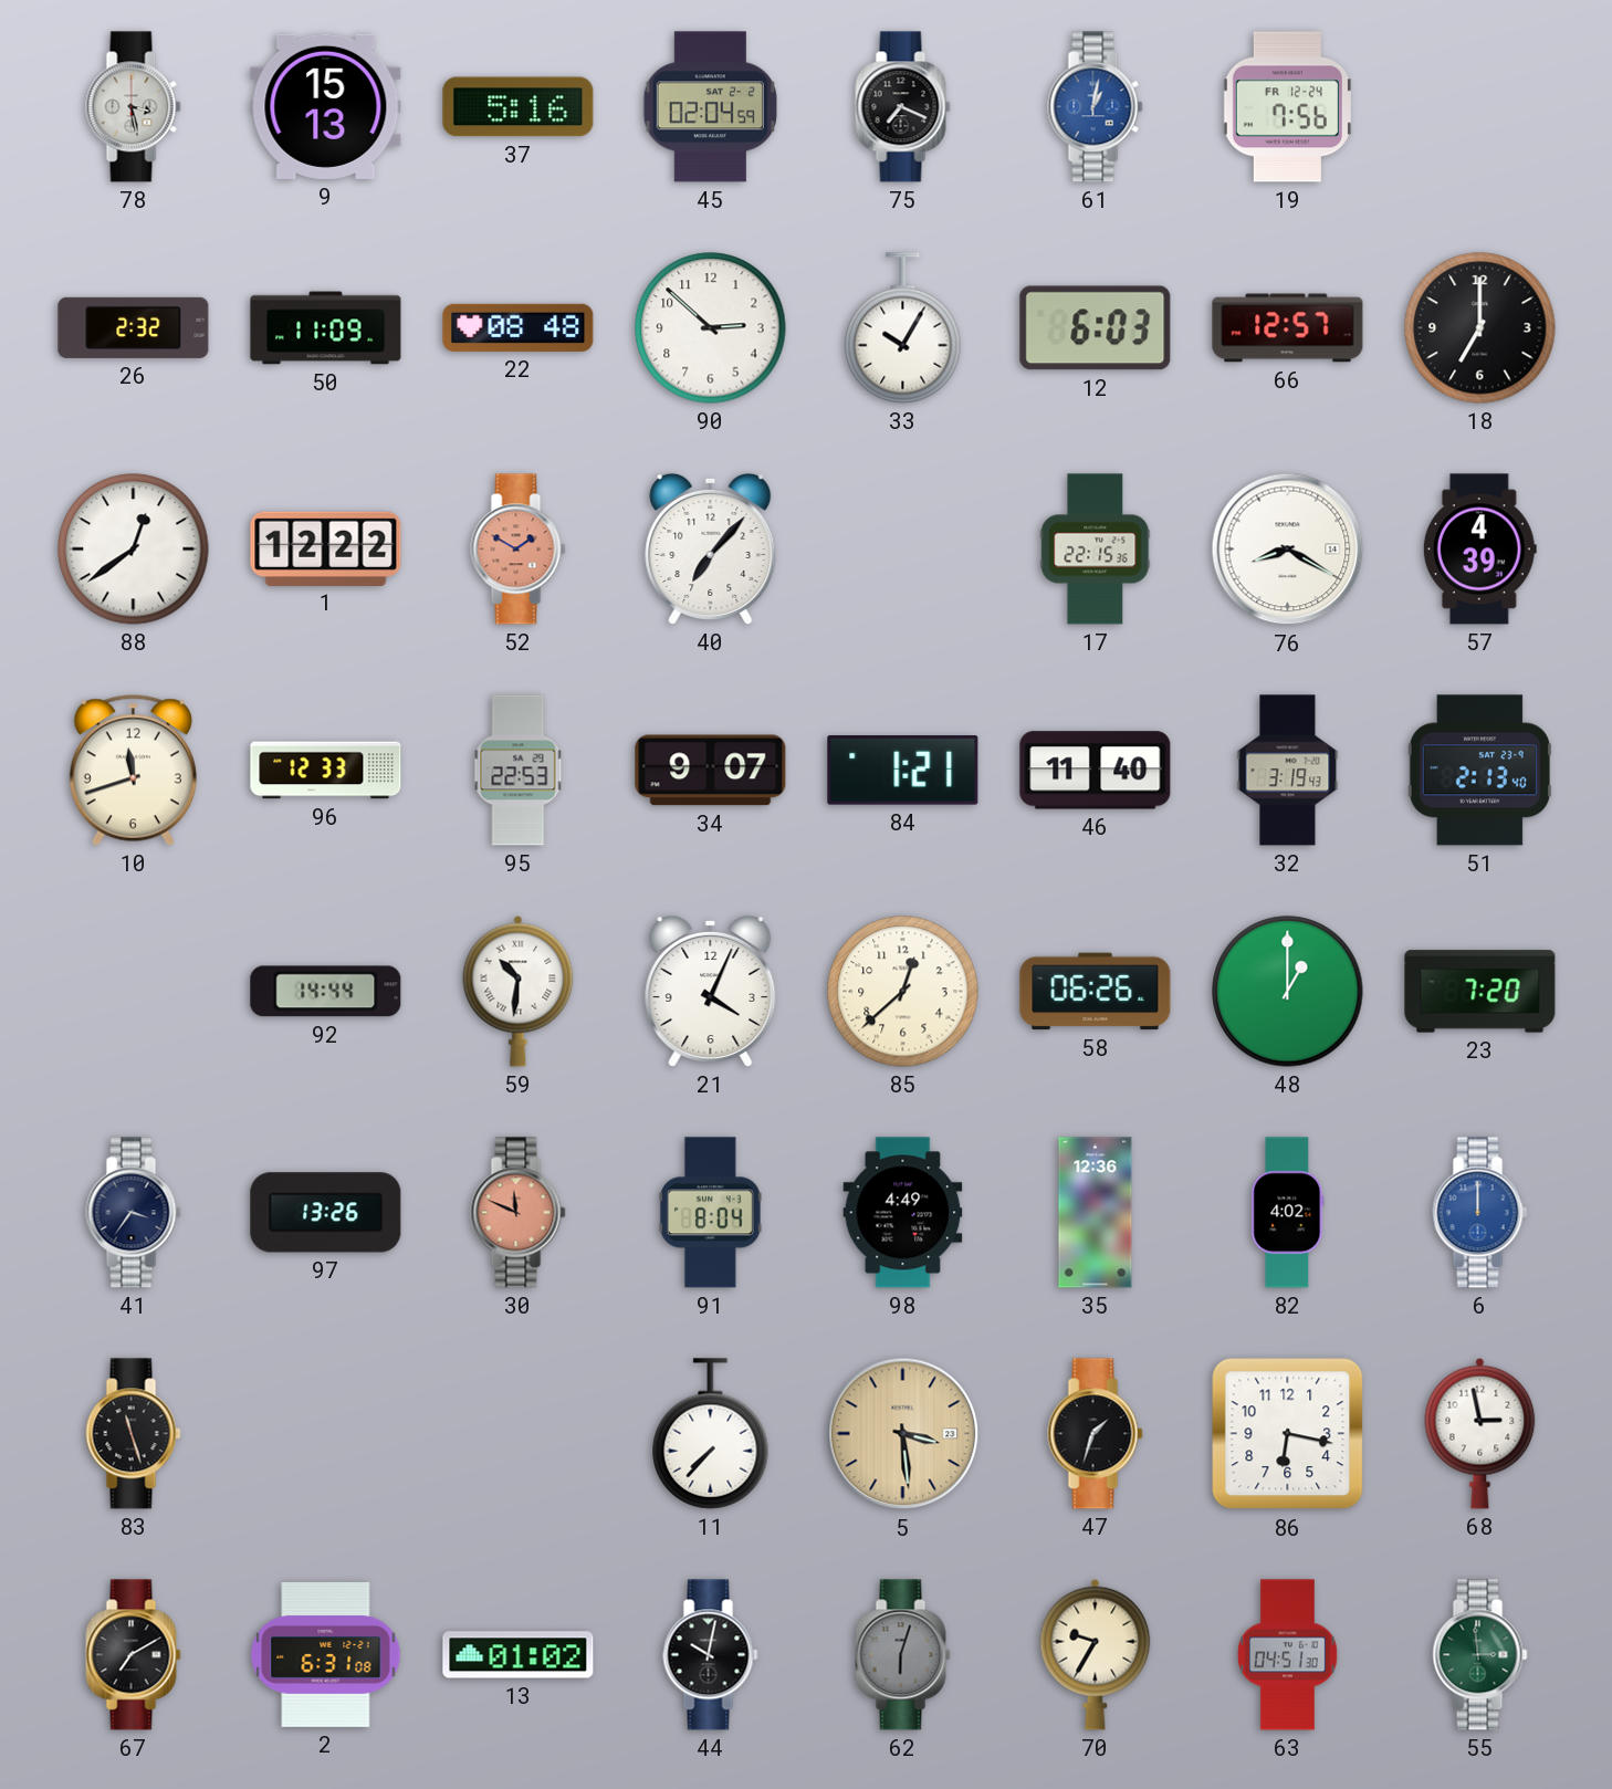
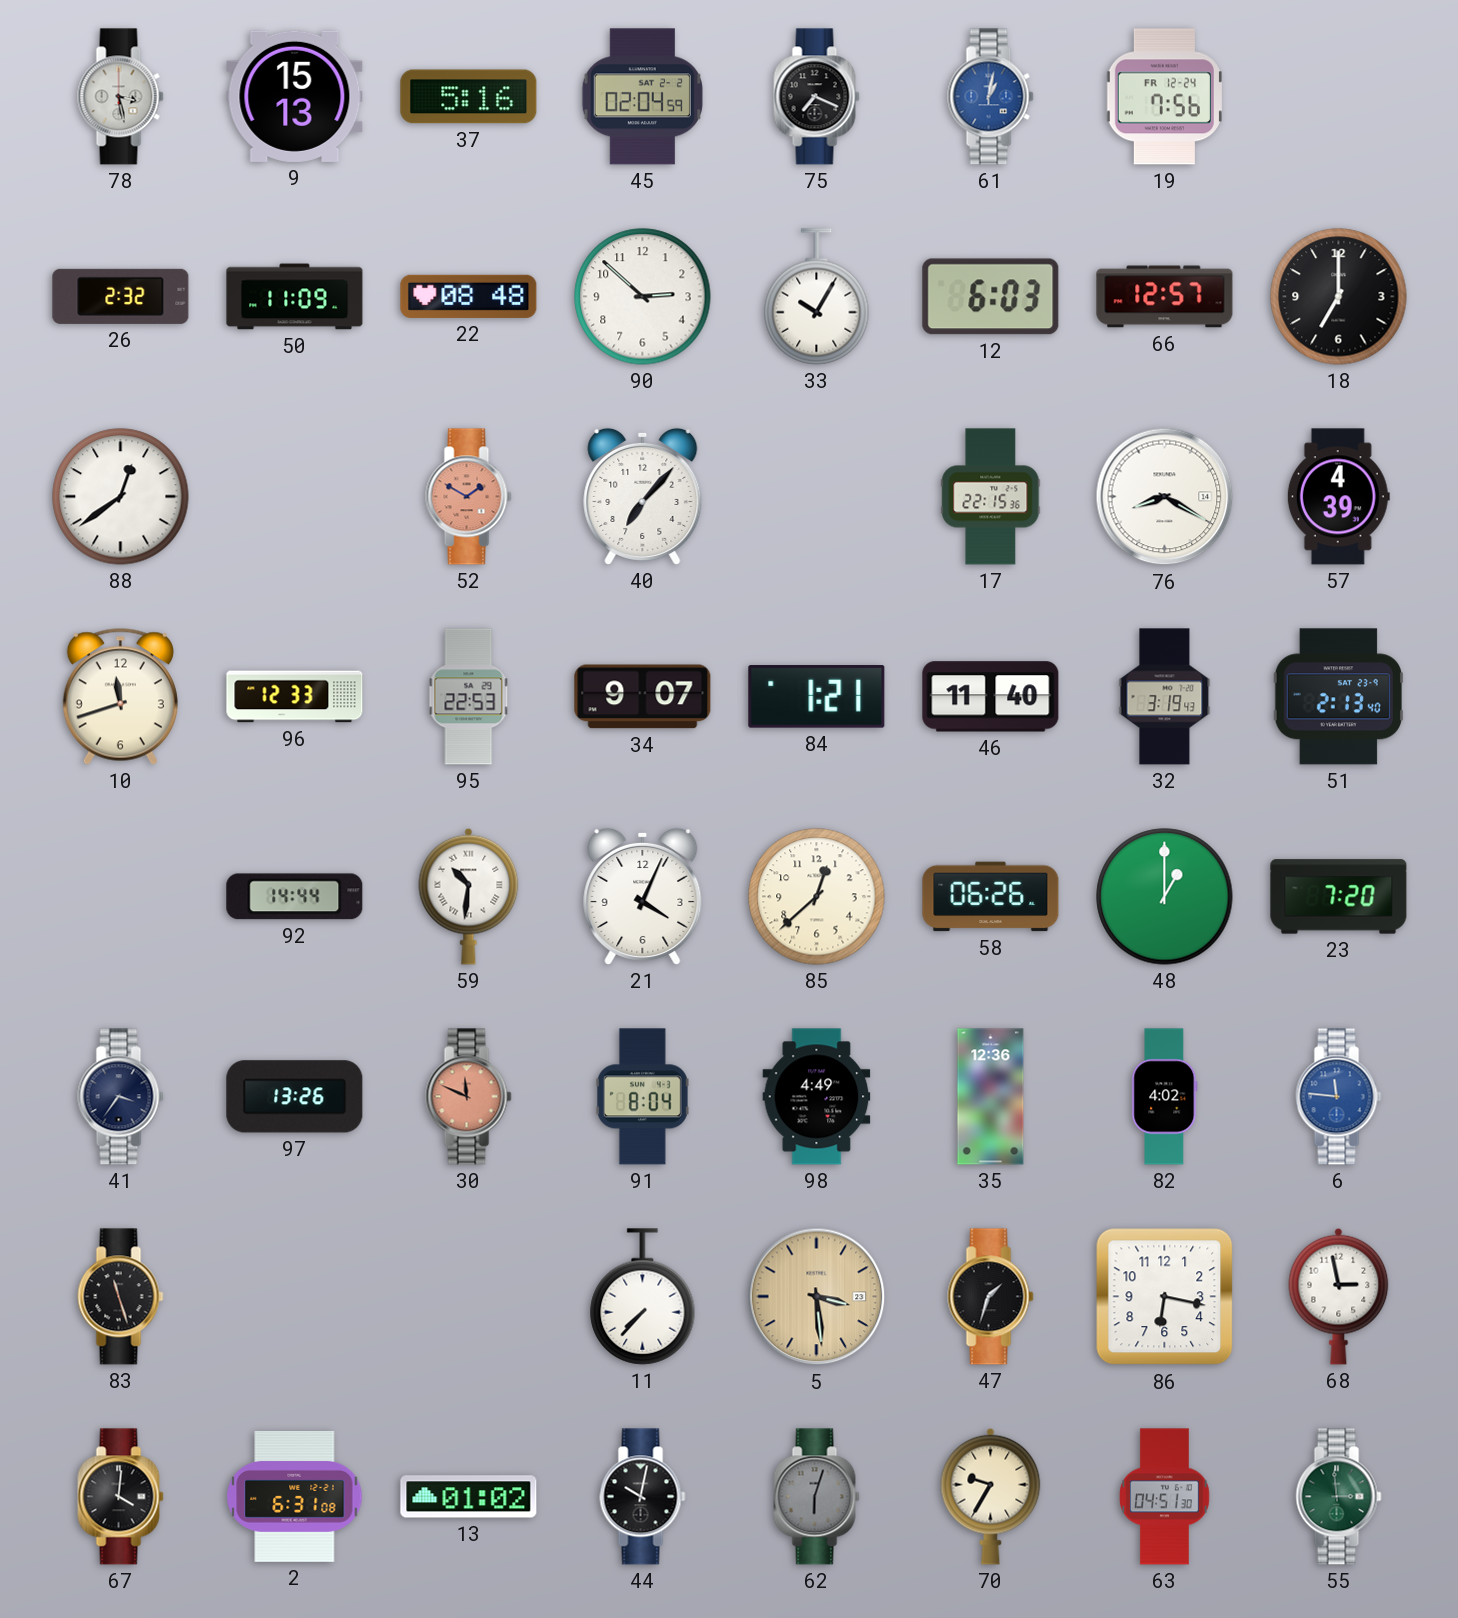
1: 12:22 -> none
6: 12:00 -> 11:46
67: 7:10 -> 4:01
